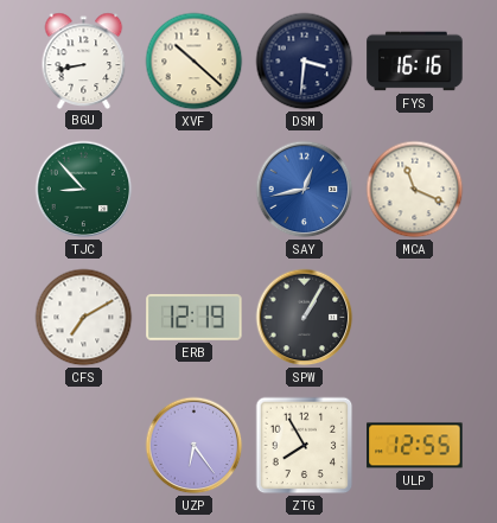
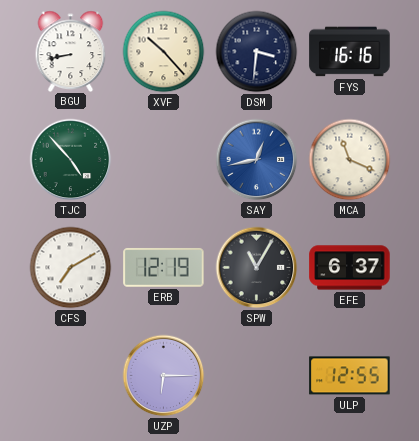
XVF: 10:22 -> 10:23
TJC: 8:53 -> 4:53
SPW: 1:05 -> 11:05
EFE: none -> 6:37
UZP: 6:24 -> 6:15
ZTG: 7:55 -> none
